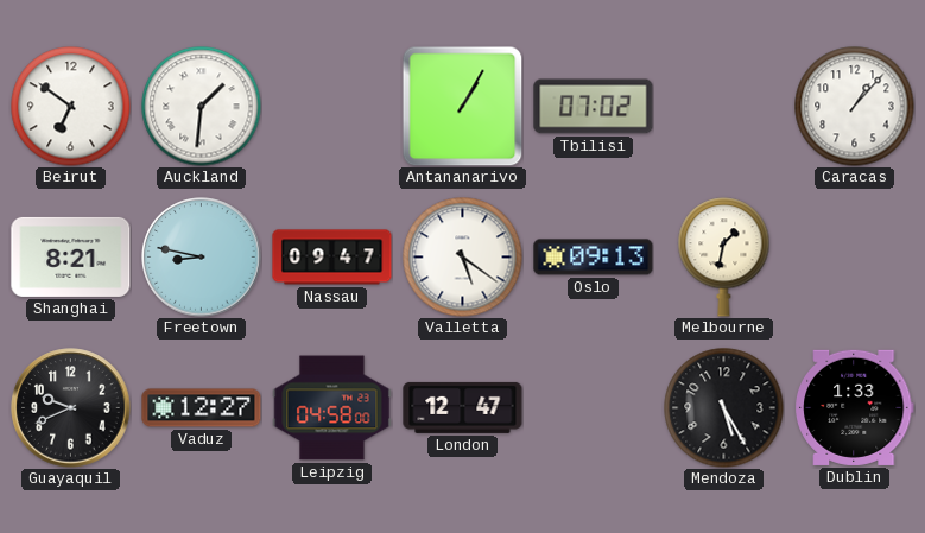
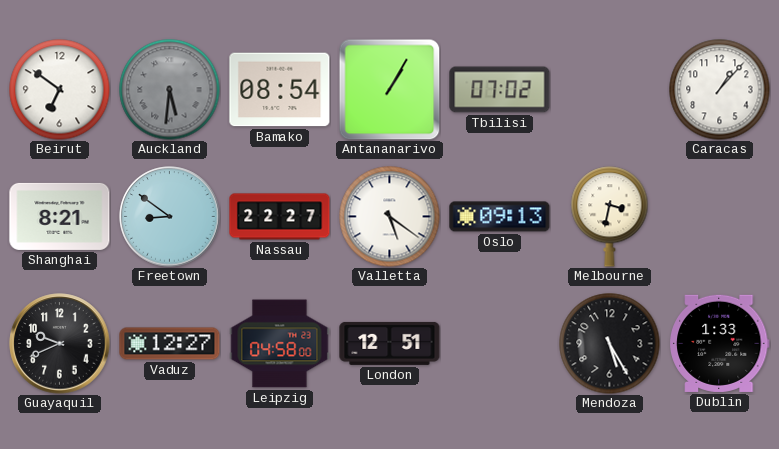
Auckland: 1:31 -> 5:31
Auckland dial: white -> grey
Bamako: none -> 08:54
Freetown: 8:47 -> 8:51
Nassau: 09:47 -> 22:27
Melbourne: 1:32 -> 3:32
London: 12:47 -> 12:51
